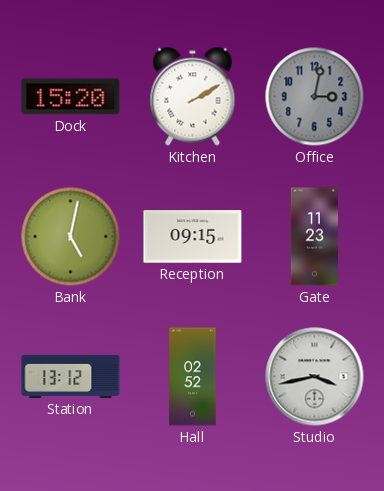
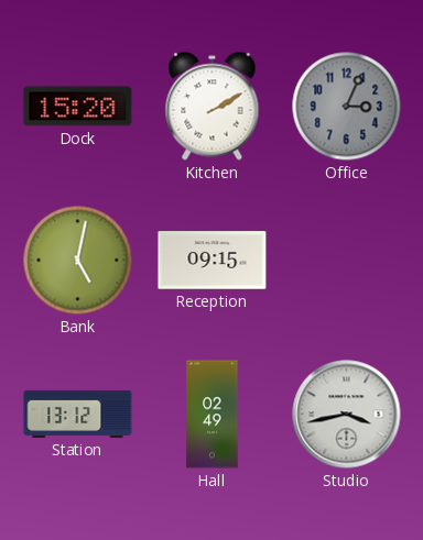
Office: 3:02 -> 3:04
Gate: 11:23 -> none
Hall: 02:52 -> 02:49
